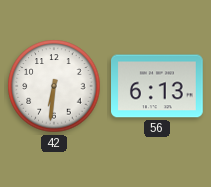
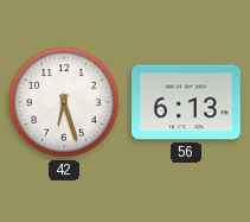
42: 6:31 -> 6:27
